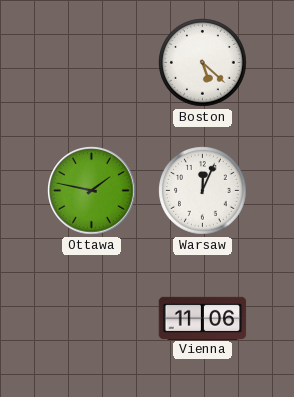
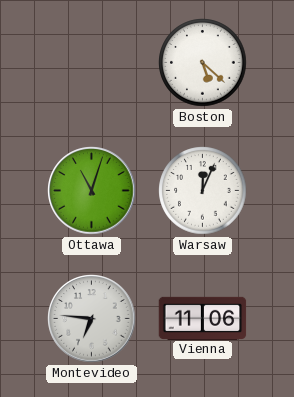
Ottawa: 1:47 -> 11:03
Montevideo: none -> 6:46
